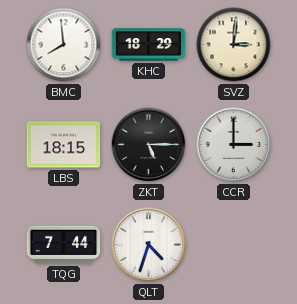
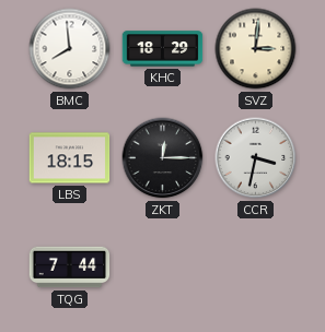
ZKT: 5:15 -> 12:15
CCR: 3:00 -> 3:32
QLT: 4:33 -> none
